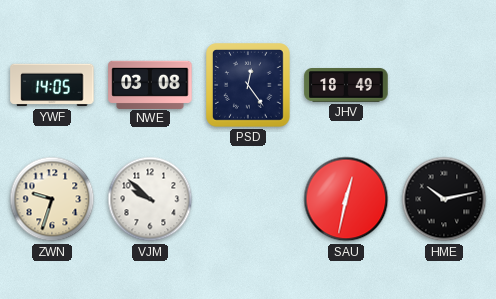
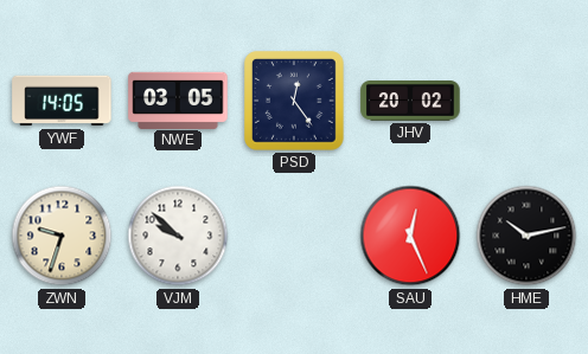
NWE: 03:08 -> 03:05
JHV: 18:49 -> 20:02
SAU: 12:32 -> 12:26
